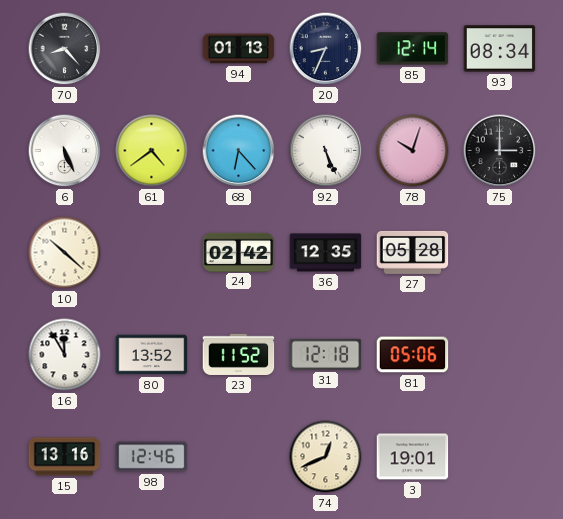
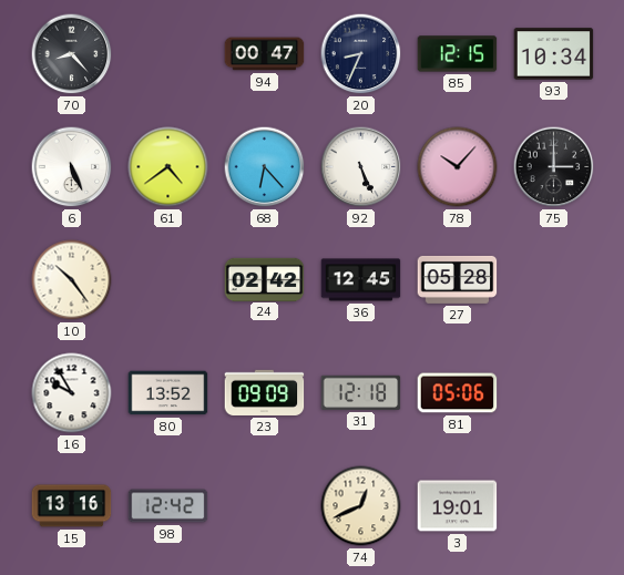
94: 01:13 -> 00:47
85: 12:14 -> 12:15
93: 08:34 -> 10:34
78: 10:03 -> 10:07
10: 10:22 -> 10:24
36: 12:35 -> 12:45
16: 11:55 -> 9:55
23: 11:52 -> 09:09
98: 12:46 -> 12:42
